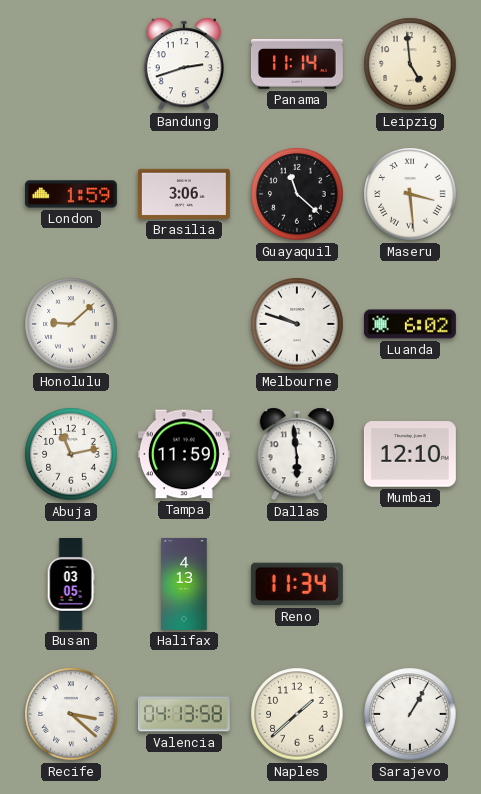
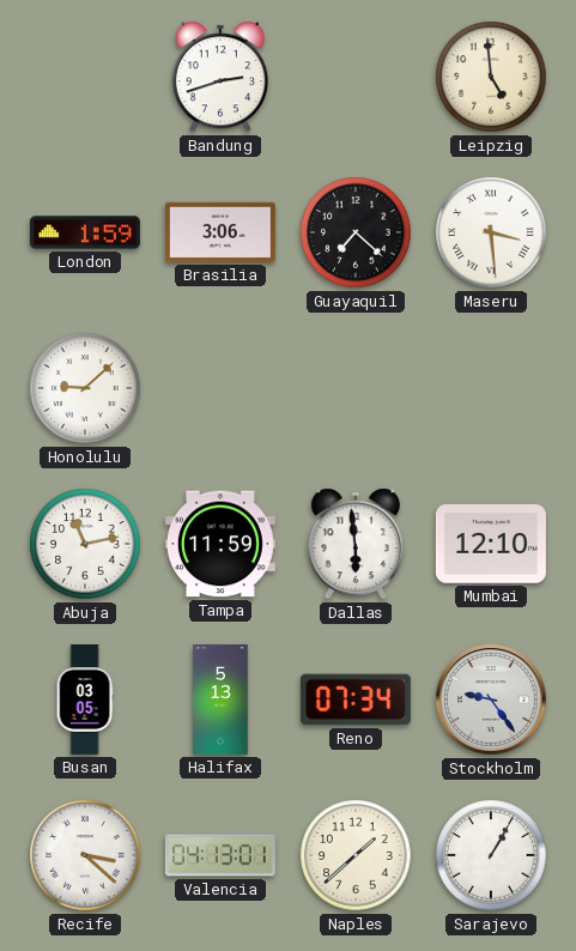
Panama: 11:14 -> none
Guayaquil: 11:22 -> 7:22
Melbourne: 9:48 -> none
Luanda: 6:02 -> none
Halifax: 4:13 -> 5:13
Reno: 11:34 -> 07:34
Stockholm: none -> 9:24
Valencia: 04:13:58 -> 04:13:01
